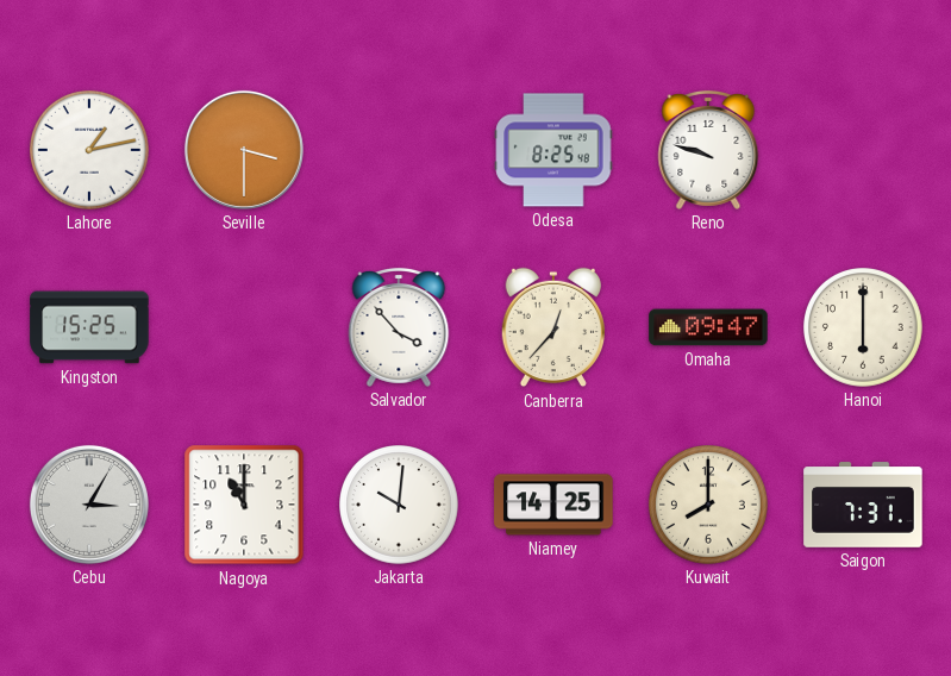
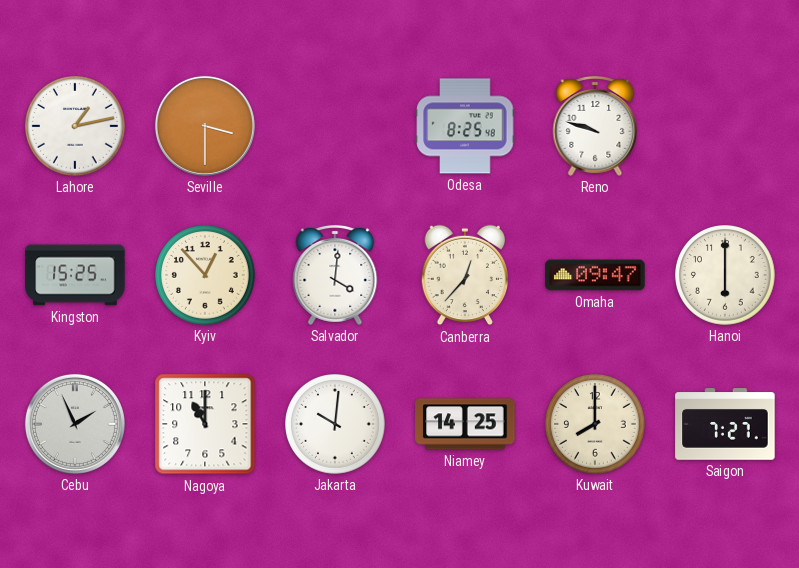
Kyiv: none -> 12:53
Salvador: 3:53 -> 4:01
Cebu: 3:05 -> 1:56
Saigon: 7:31 -> 7:27
